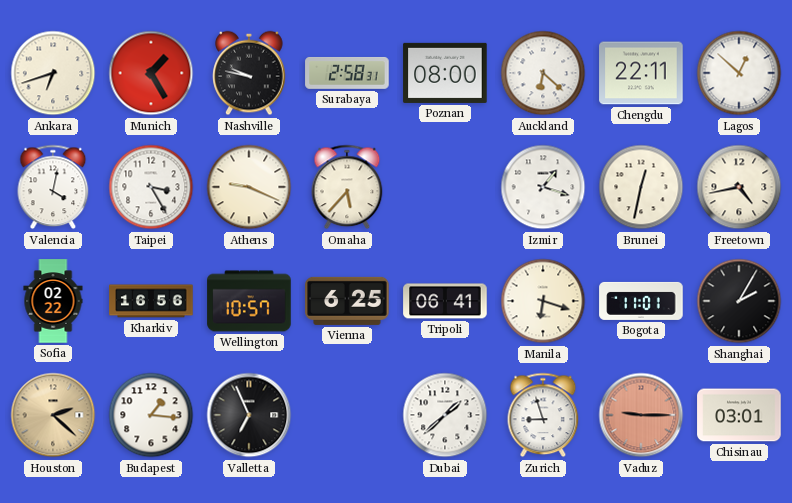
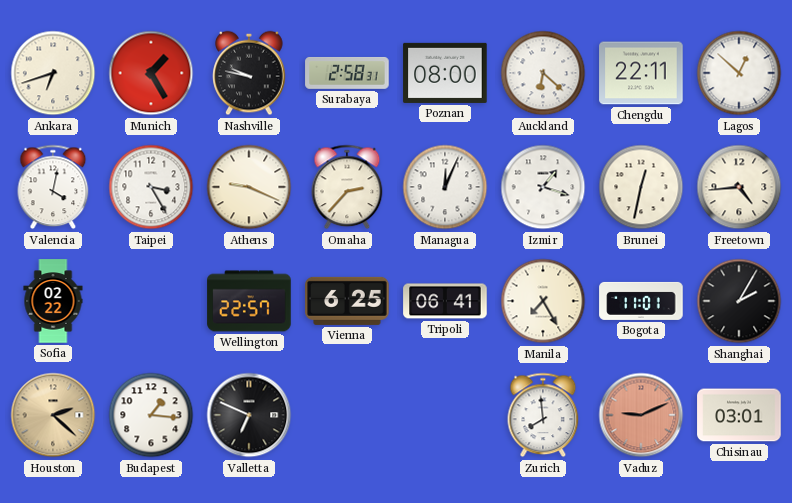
Omaha: 5:37 -> 2:37
Managua: none -> 12:04
Freetown: 4:43 -> 4:44
Kharkiv: 16:56 -> none
Wellington: 10:57 -> 22:57
Manila: 6:18 -> 7:25
Valletta: 6:56 -> 6:49
Dubai: 1:38 -> none
Zurich: 8:57 -> 7:59
Vaduz: 9:15 -> 9:11
